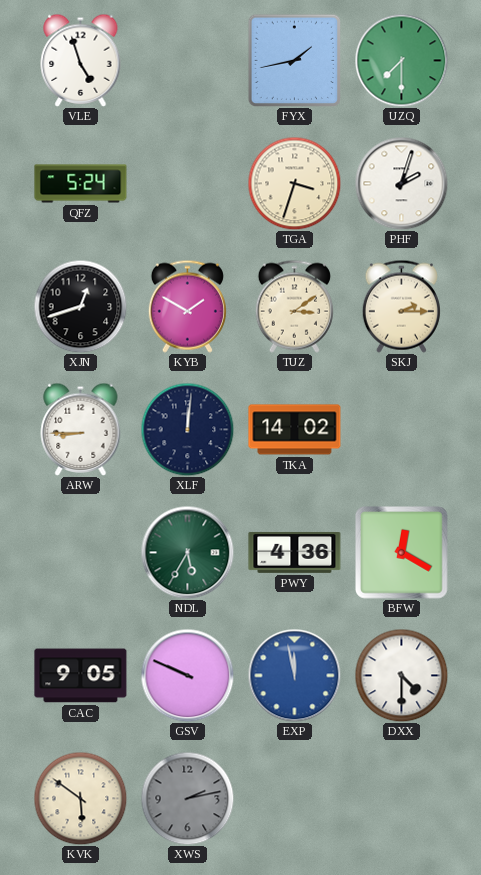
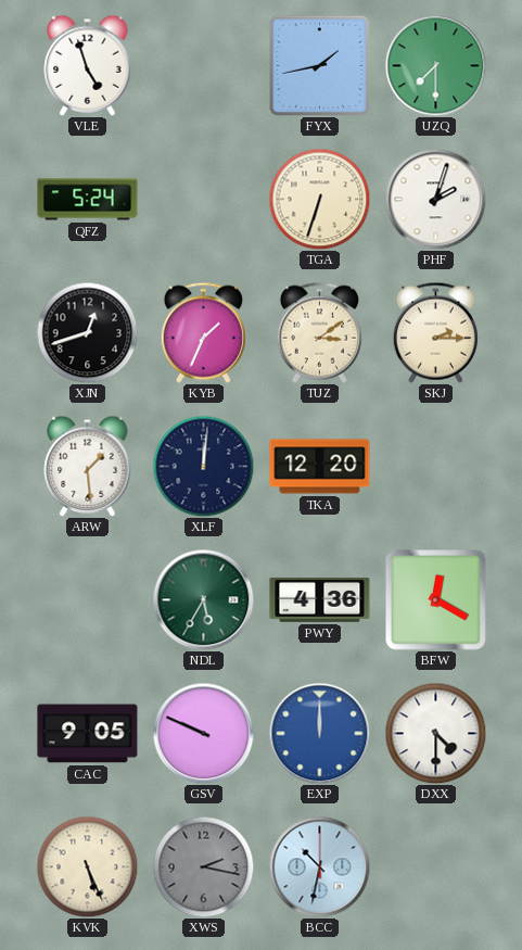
TGA: 3:33 -> 6:33
KYB: 1:50 -> 1:34
ARW: 8:45 -> 1:29
TKA: 14:02 -> 12:20
EXP: 11:58 -> 12:00
KVK: 5:51 -> 5:26
XWS: 2:13 -> 2:17
BCC: none -> 10:32
